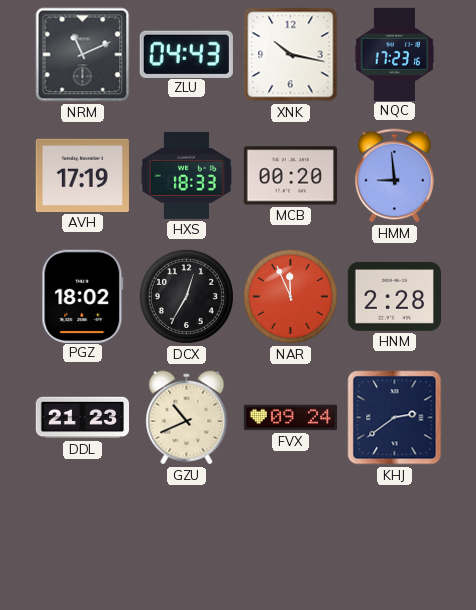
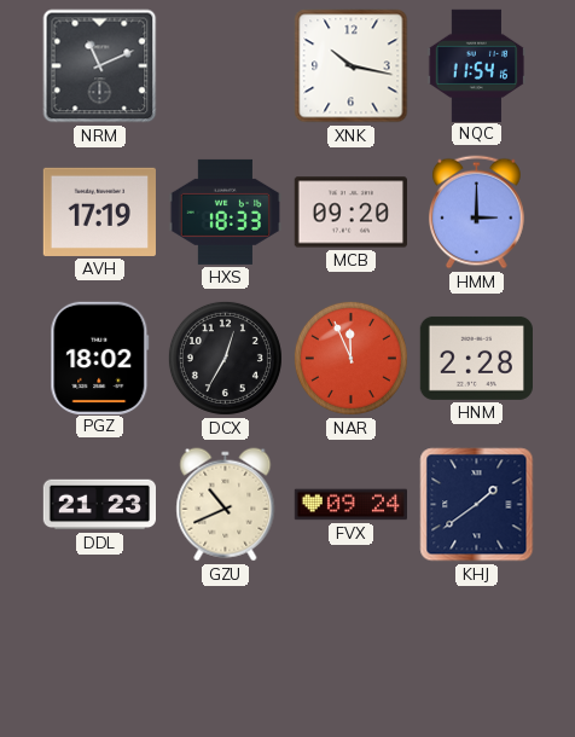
ZLU: 04:43 -> none
NQC: 17:23 -> 11:54
MCB: 00:20 -> 09:20
HMM: 8:59 -> 3:00
KHJ: 2:39 -> 1:39
